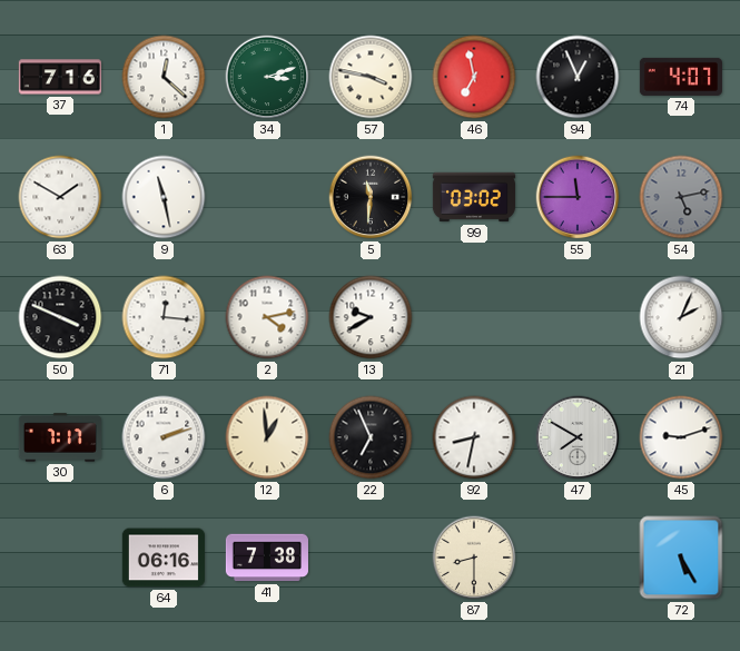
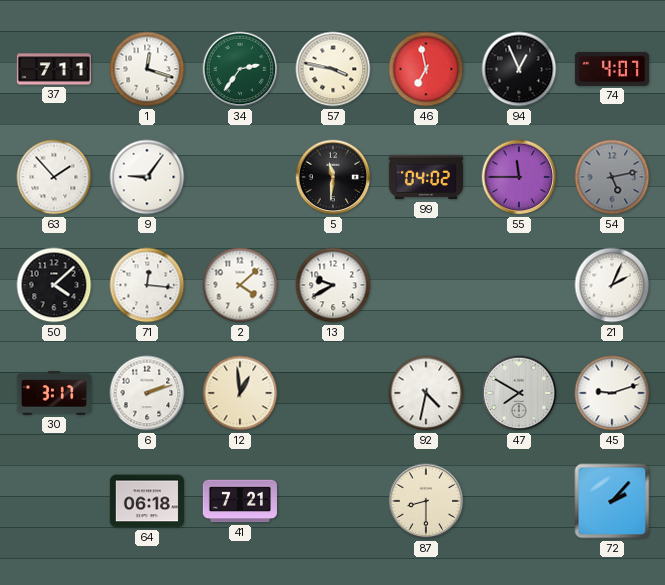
37: 7:16 -> 7:11
1: 12:22 -> 12:18
34: 3:12 -> 2:36
63: 1:50 -> 1:53
9: 11:28 -> 9:06
99: 03:02 -> 04:02
50: 3:49 -> 4:08
2: 4:13 -> 4:08
30: 7:17 -> 3:17
22: 6:56 -> none
92: 8:32 -> 4:32
64: 06:16 -> 06:18
41: 7:38 -> 7:21
72: 5:25 -> 2:07
